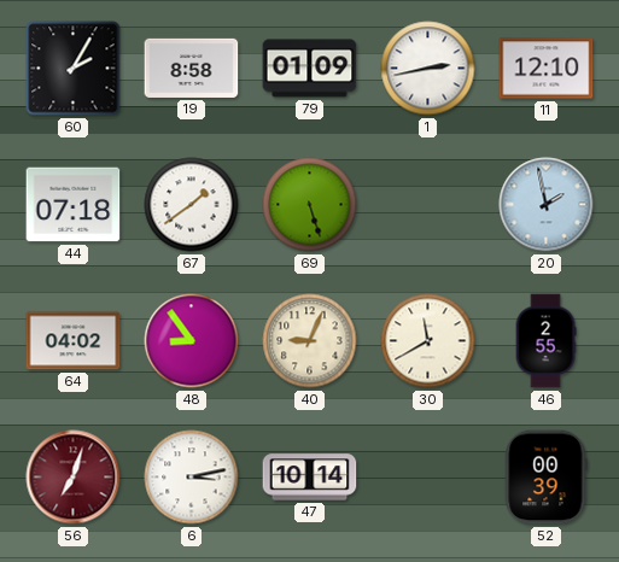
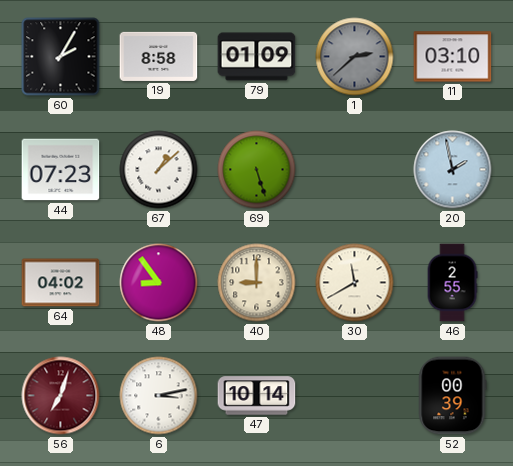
1: 2:43 -> 2:38
1 dial: white -> grey
11: 12:10 -> 03:10
44: 07:18 -> 07:23
67: 1:39 -> 1:08
40: 9:04 -> 9:00
